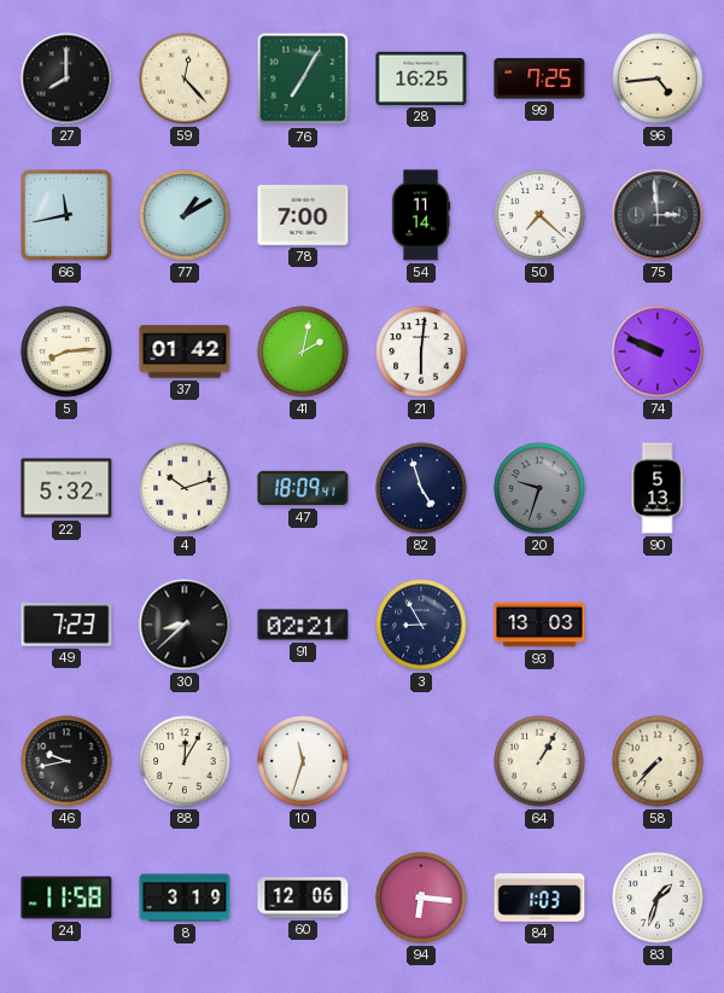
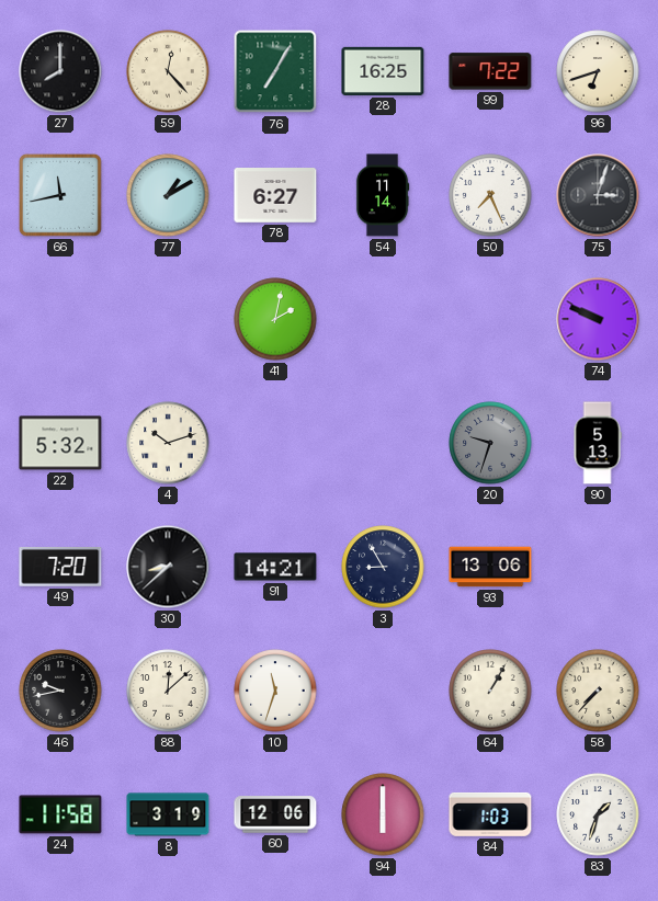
99: 7:25 -> 7:22
96: 4:44 -> 6:42
78: 7:00 -> 6:27
50: 7:22 -> 7:26
75: 2:59 -> 3:03
5: 8:14 -> none
37: 01:42 -> none
21: 6:01 -> none
47: 18:09 -> none
82: 4:57 -> none
49: 7:23 -> 7:20
91: 02:21 -> 14:21
93: 13:03 -> 13:06
88: 12:05 -> 12:08
94: 6:16 -> 6:00
